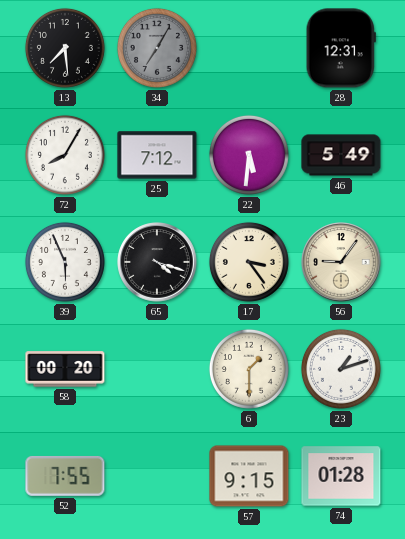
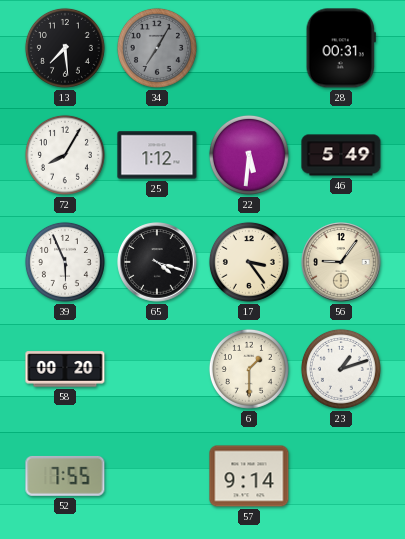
28: 12:31 -> 00:31
25: 7:12 -> 1:12
57: 9:15 -> 9:14
74: 01:28 -> none
